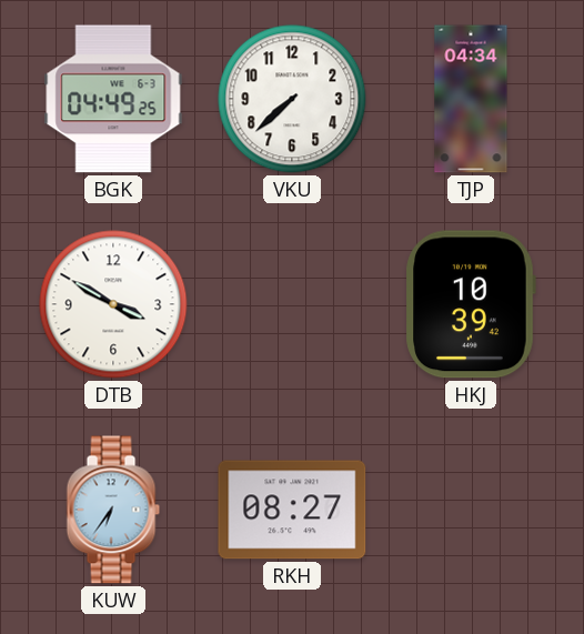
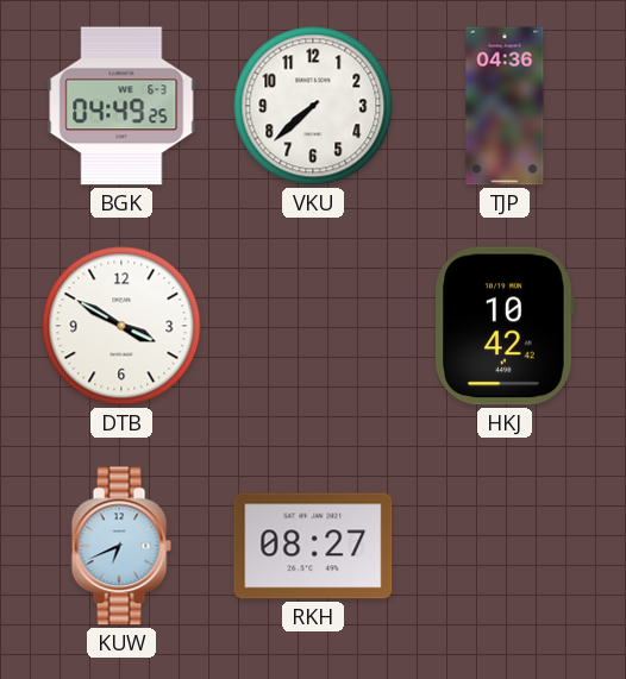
TJP: 04:34 -> 04:36
HKJ: 10:39 -> 10:42
KUW: 6:36 -> 6:41
